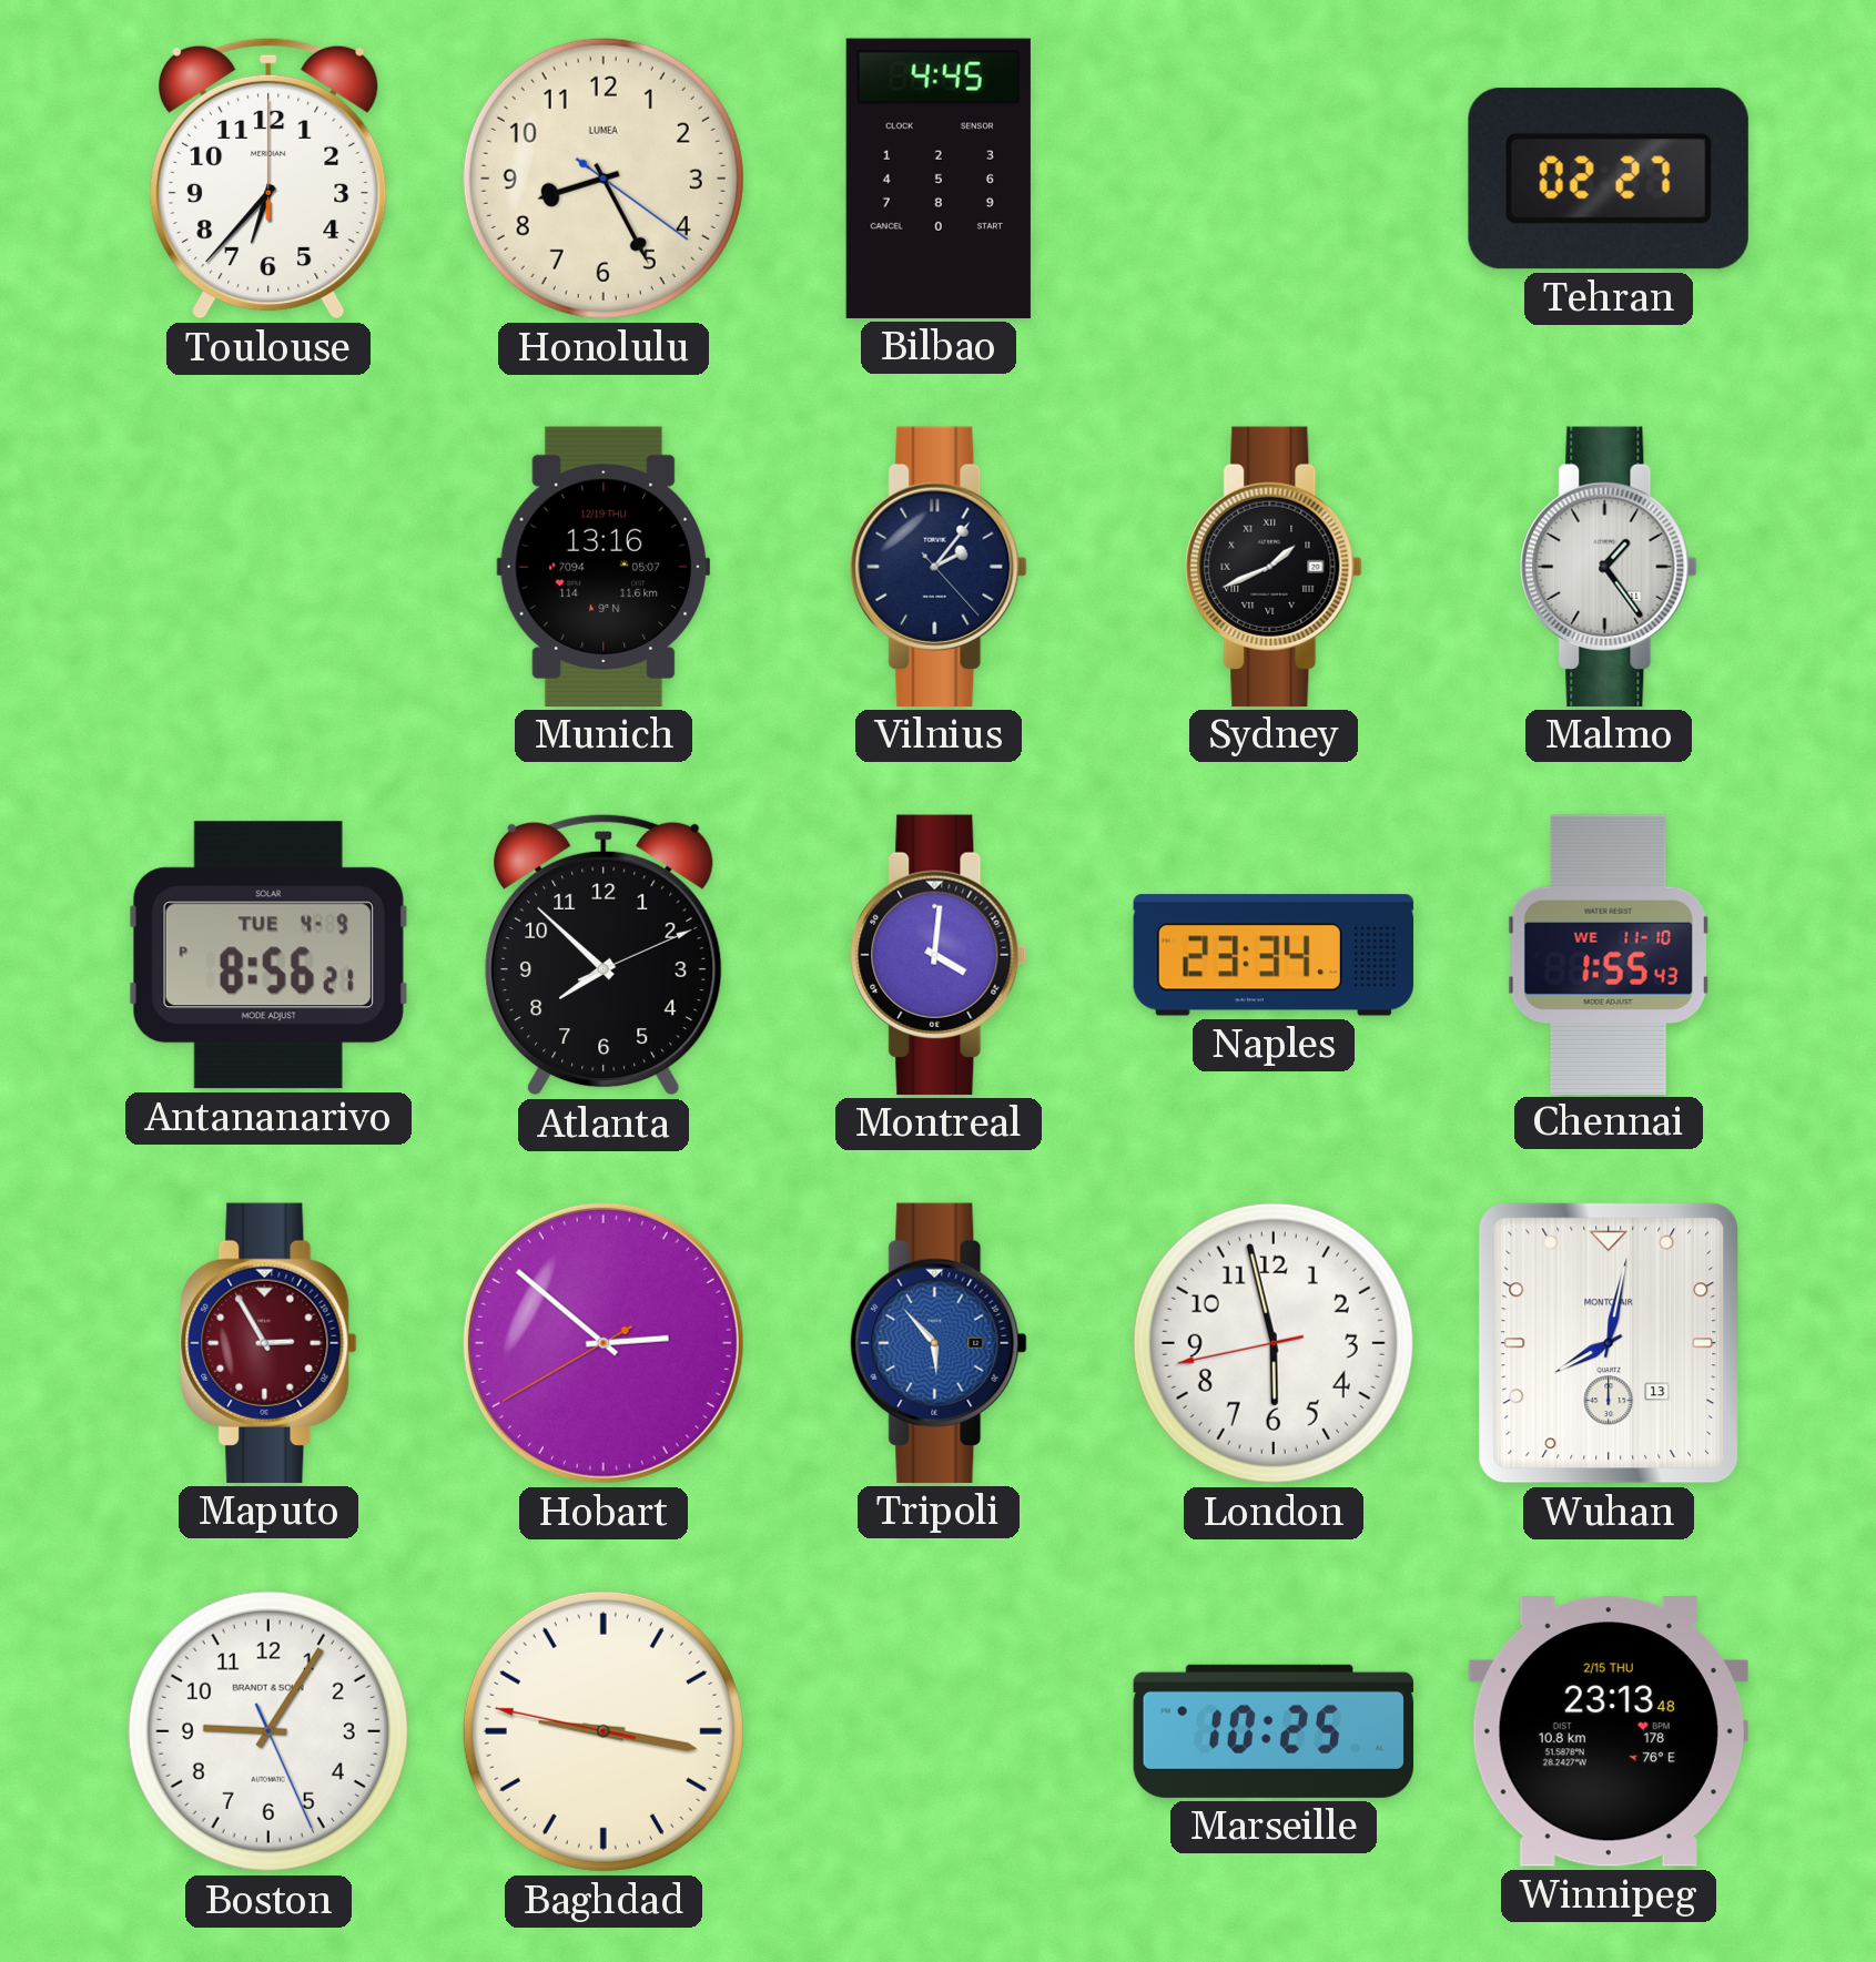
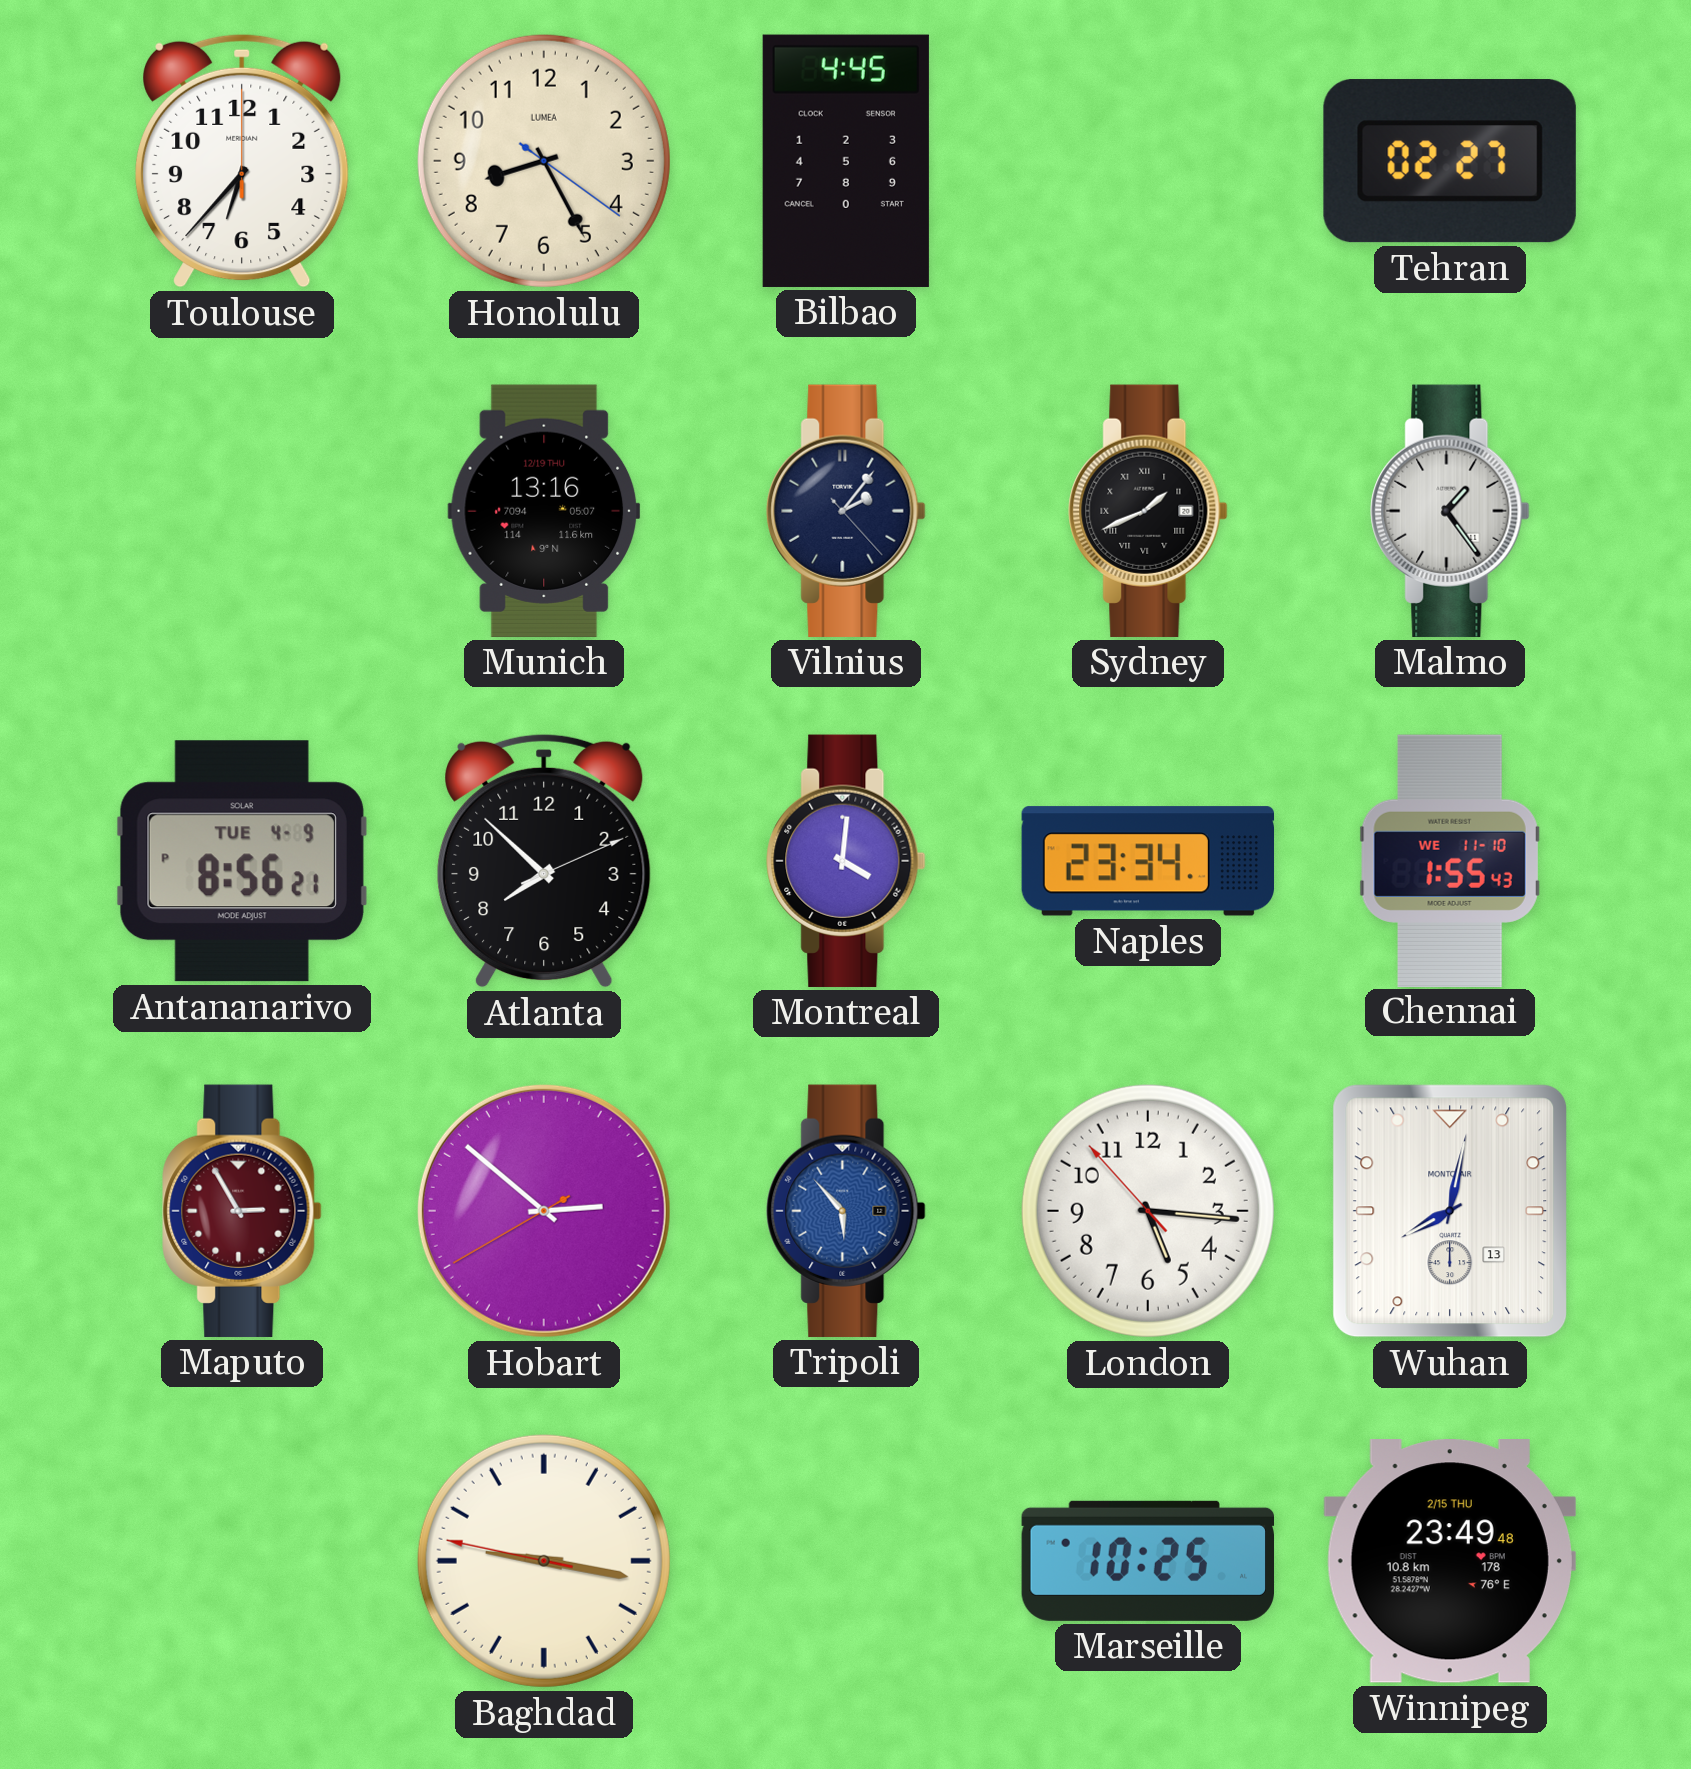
London: 5:57 -> 5:15
Boston: 9:05 -> none
Winnipeg: 23:13 -> 23:49
